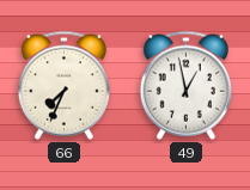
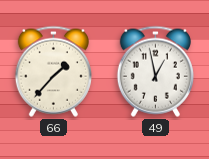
66: 7:34 -> 1:37
